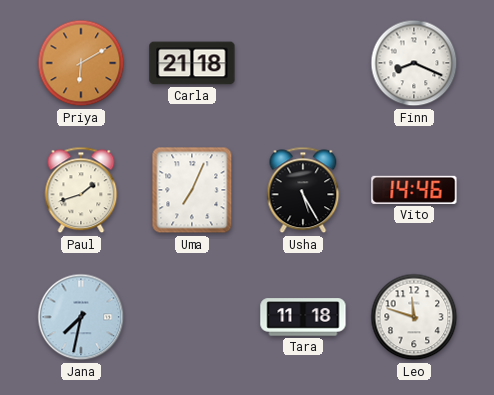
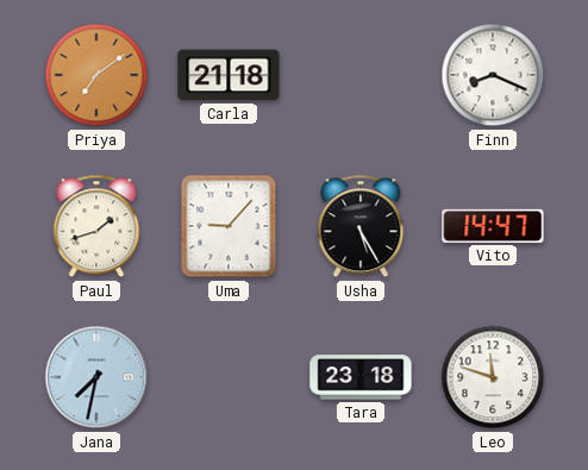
Priya: 6:10 -> 7:09
Uma: 7:04 -> 9:07
Vito: 14:46 -> 14:47
Tara: 11:18 -> 23:18
